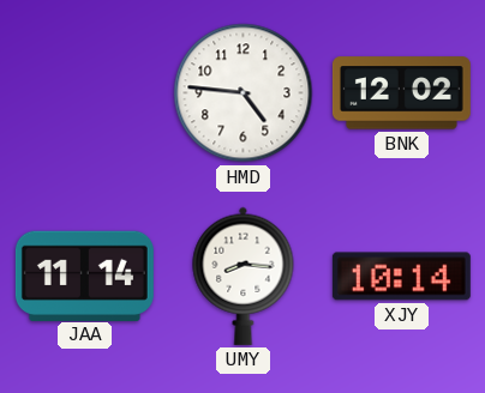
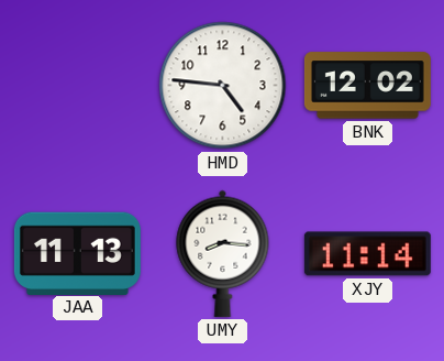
JAA: 11:14 -> 11:13
XJY: 10:14 -> 11:14
